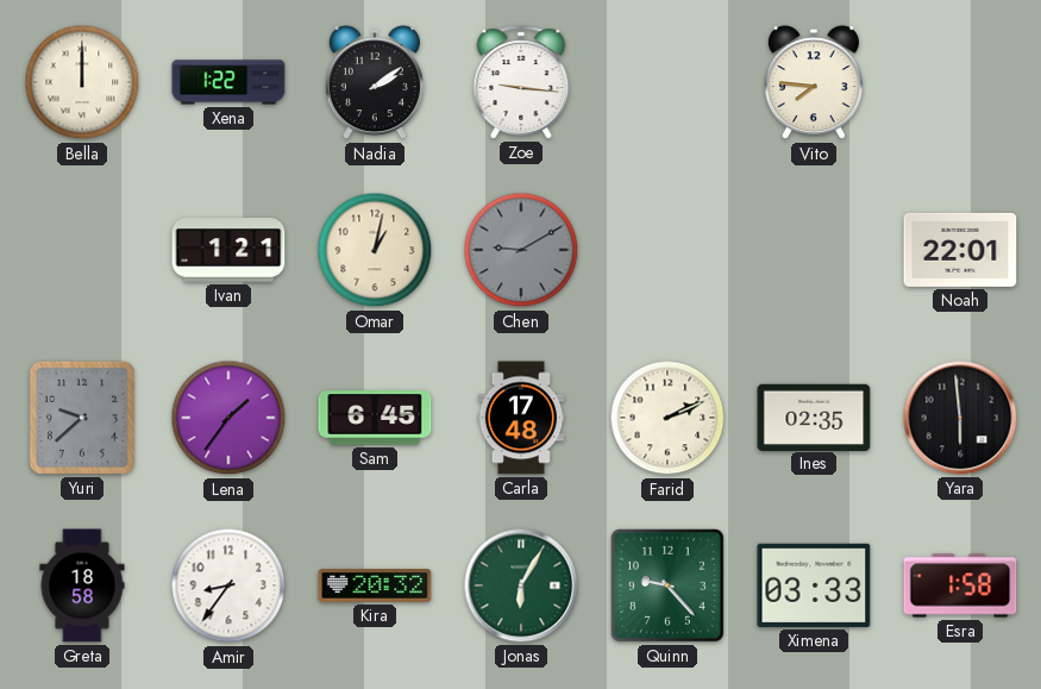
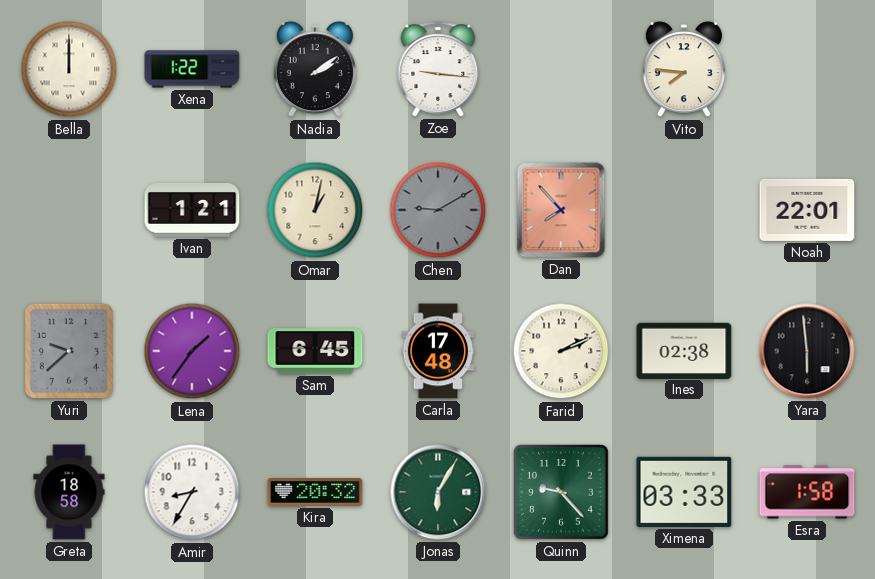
Dan: none -> 7:53
Ines: 02:35 -> 02:38
Amir: 8:36 -> 8:35
